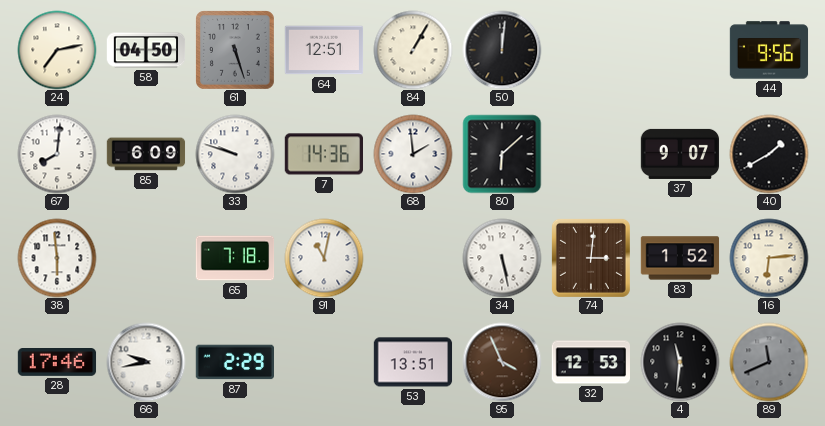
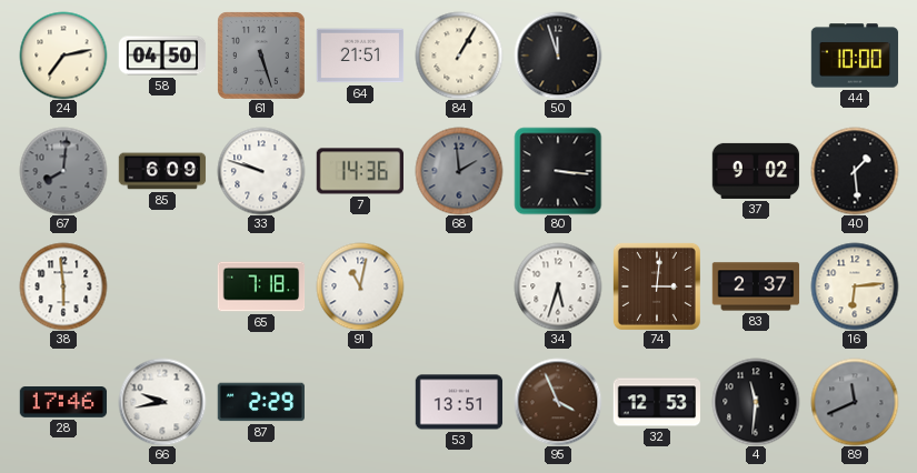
64: 12:51 -> 21:51
50: 12:01 -> 11:57
44: 9:56 -> 10:00
67 dial: white -> grey
68 dial: white -> grey
80: 6:08 -> 3:16
37: 9:07 -> 9:02
40: 1:40 -> 1:29
34: 5:28 -> 5:33
83: 1:52 -> 2:37
